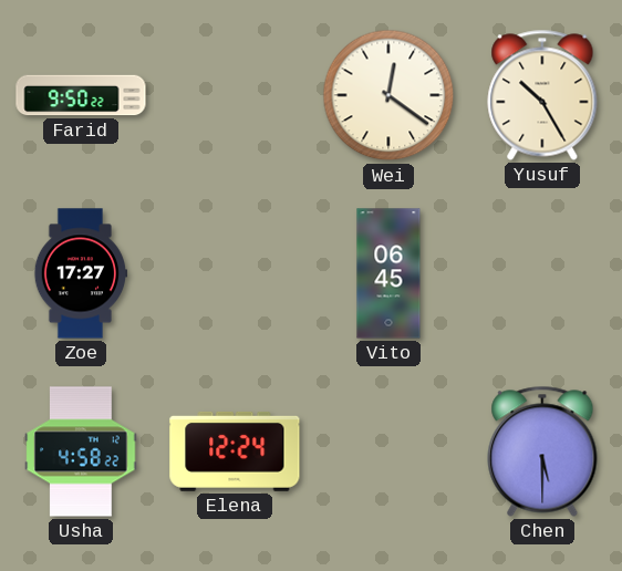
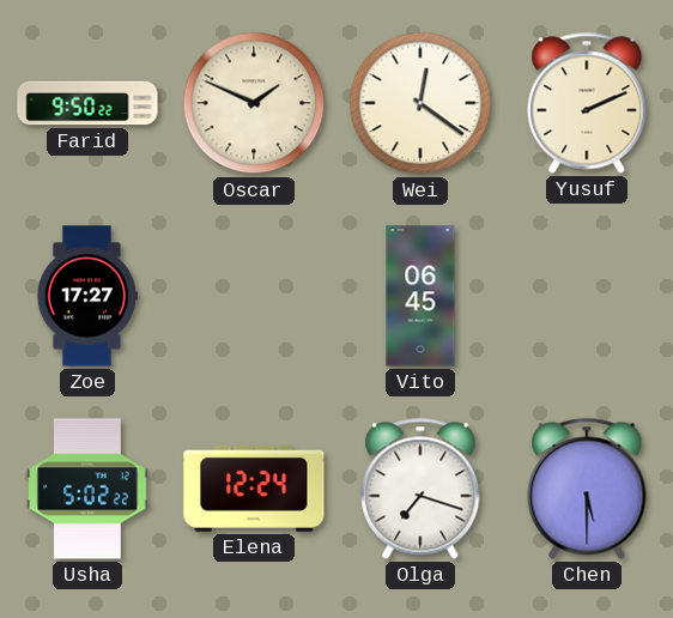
Oscar: none -> 1:49
Yusuf: 10:25 -> 2:11
Usha: 4:58 -> 5:02
Olga: none -> 7:18
